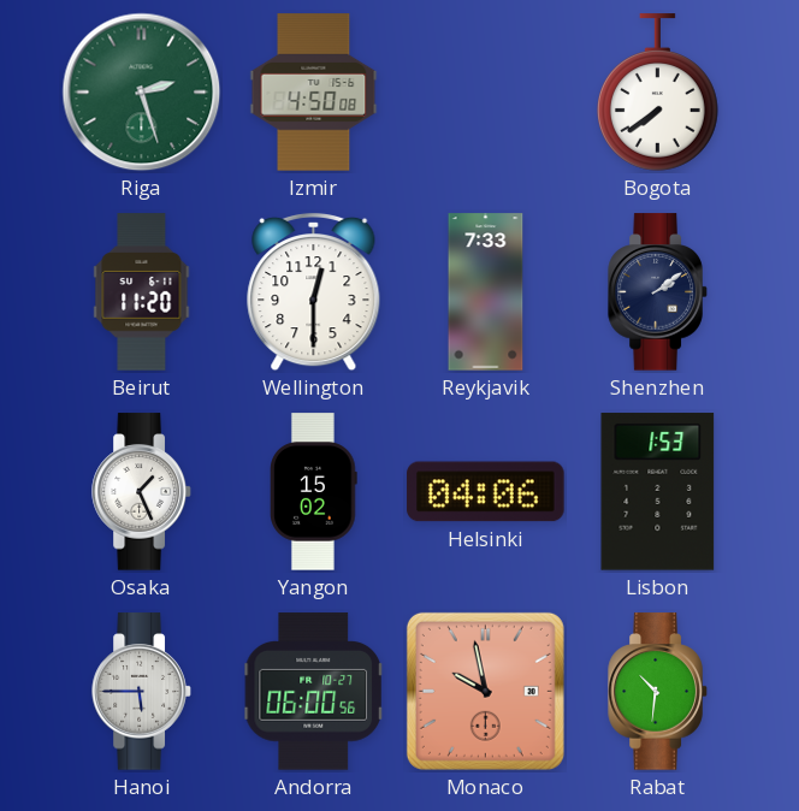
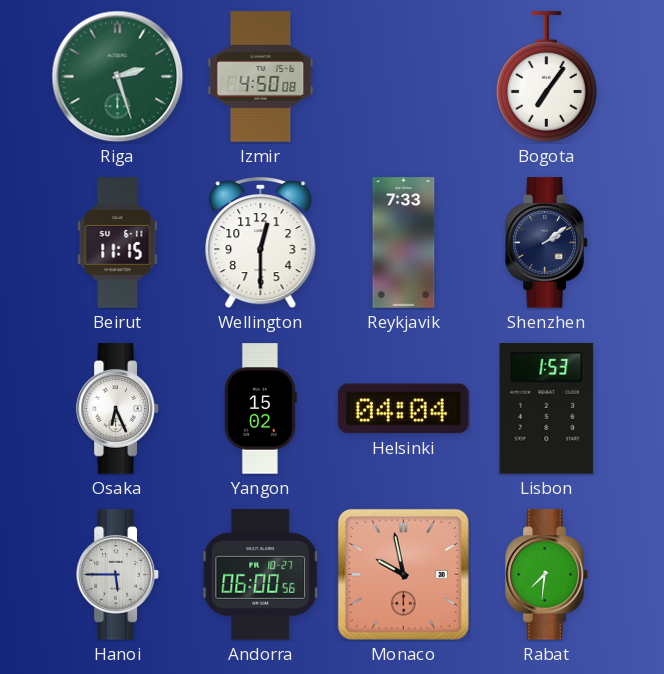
Bogota: 7:39 -> 7:06
Beirut: 11:20 -> 11:15
Osaka: 1:26 -> 6:26
Helsinki: 04:06 -> 04:04
Rabat: 10:31 -> 7:31
